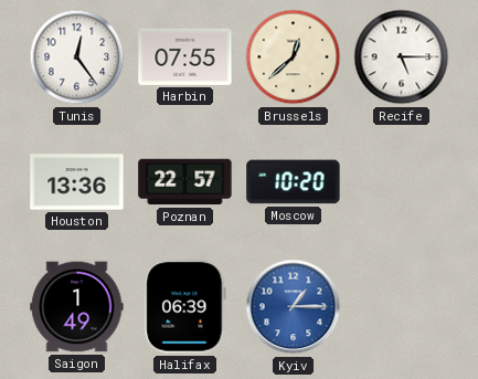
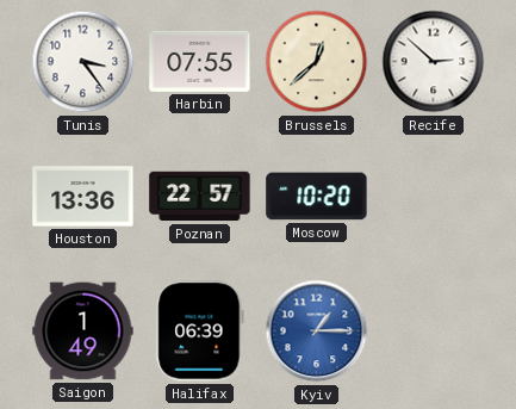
Tunis: 12:24 -> 3:24
Recife: 5:15 -> 2:52
